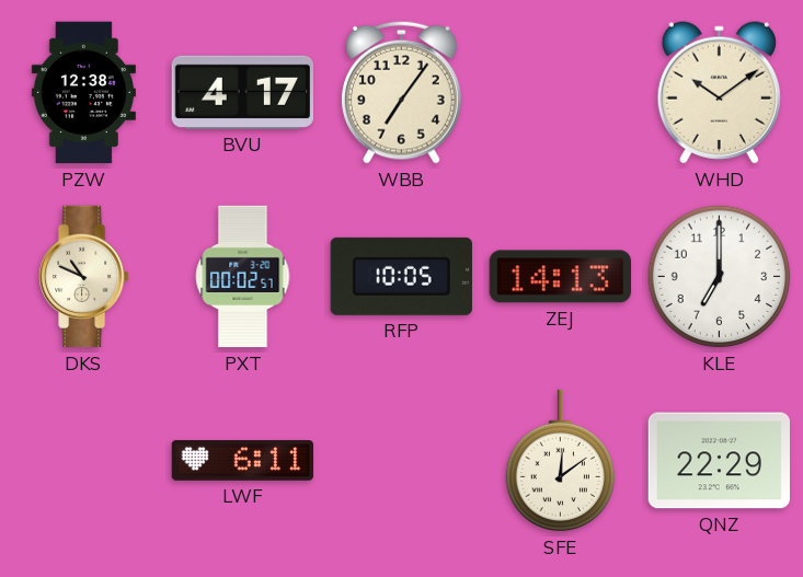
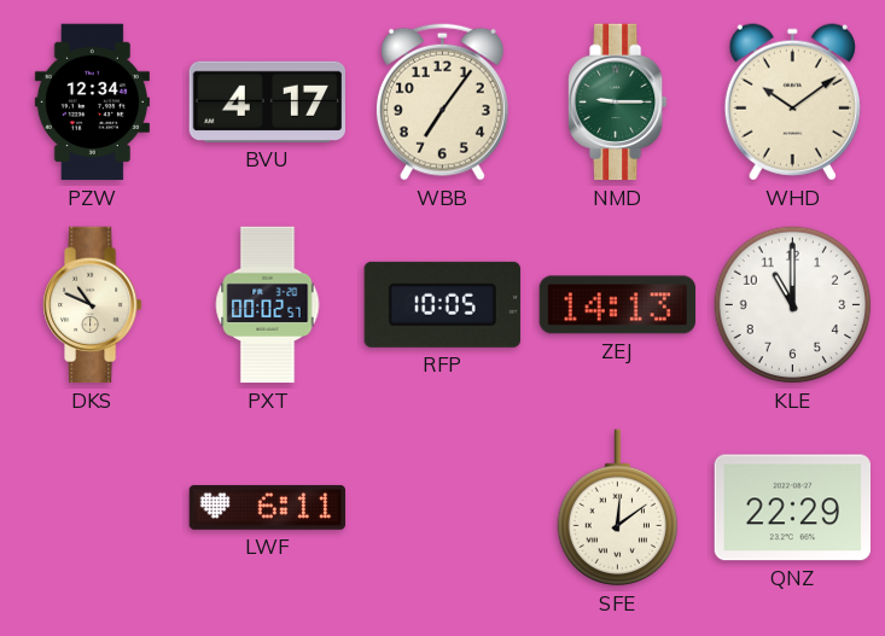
PZW: 12:38 -> 12:34
NMD: none -> 9:15
KLE: 7:00 -> 11:00
